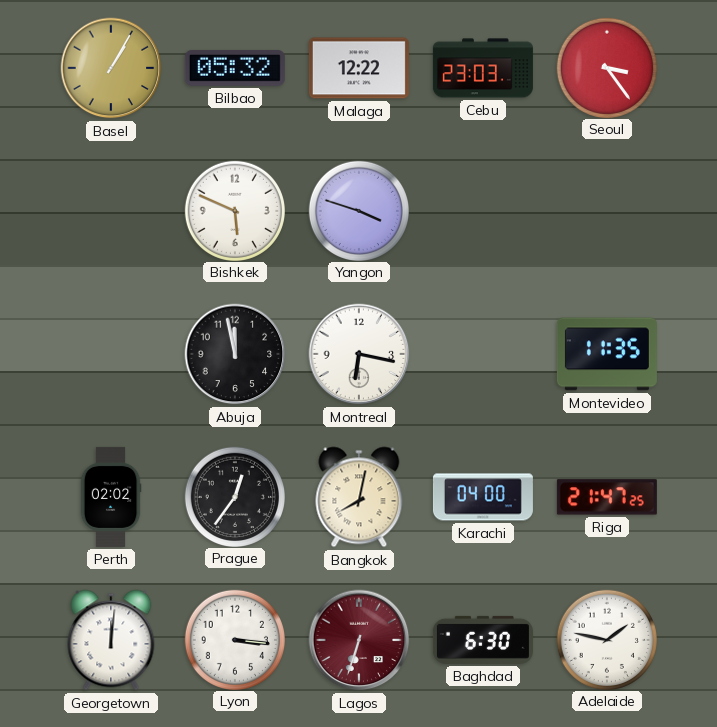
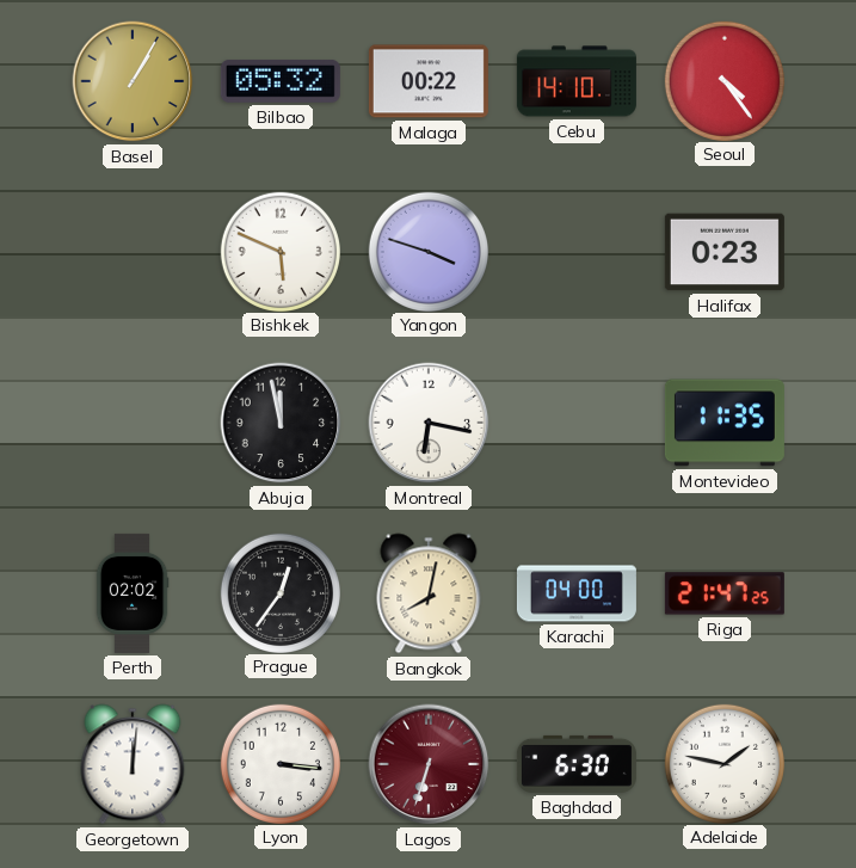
Malaga: 12:22 -> 00:22
Cebu: 23:03 -> 14:10
Seoul: 3:24 -> 4:24
Halifax: none -> 0:23
